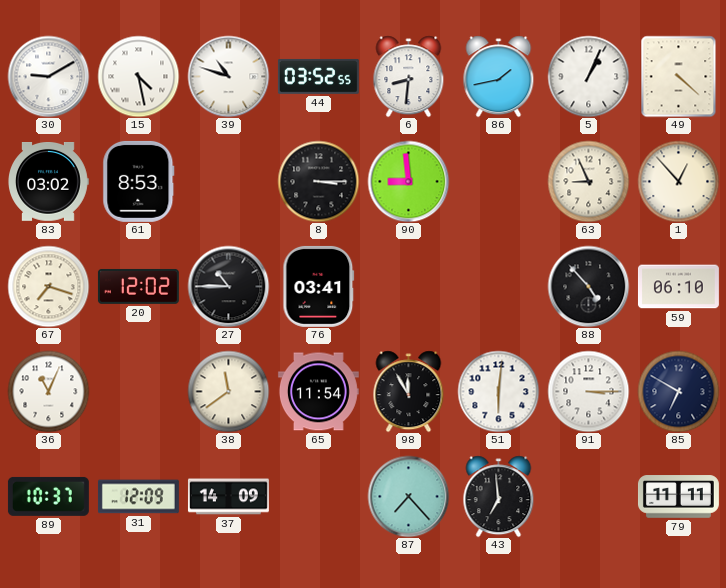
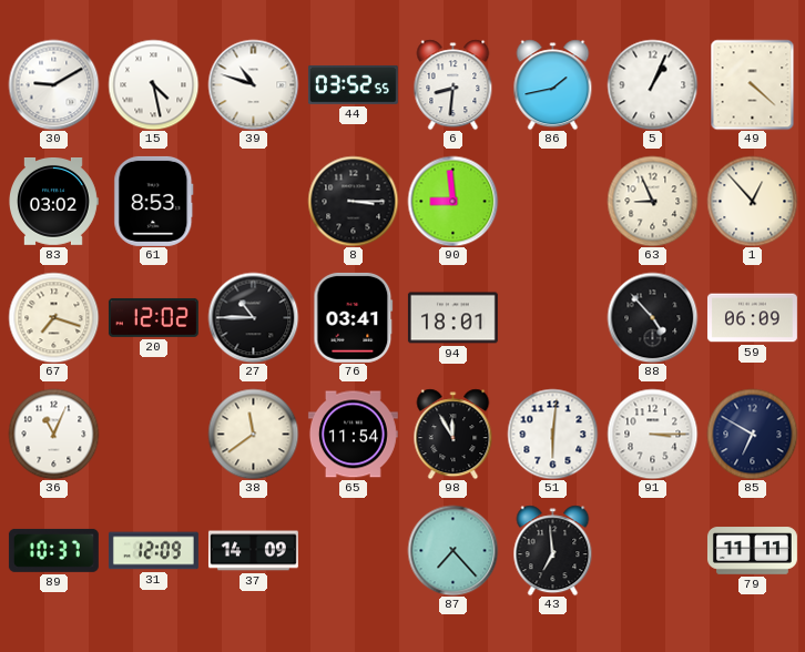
94: none -> 18:01
59: 06:10 -> 06:09
